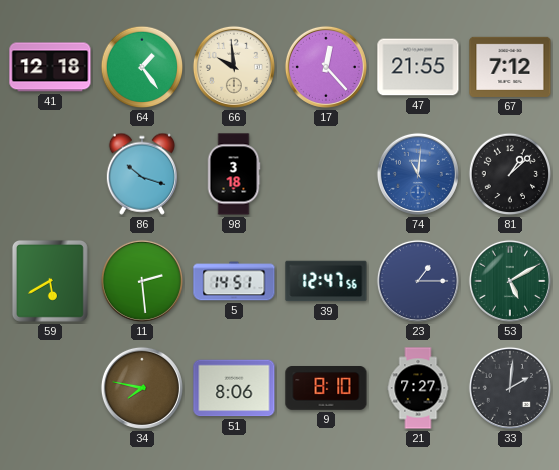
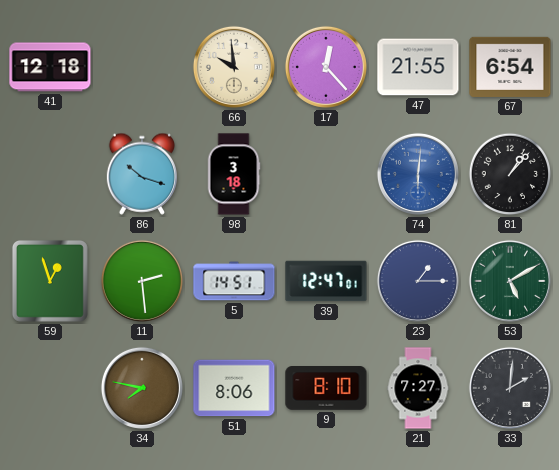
64: 1:24 -> none
67: 7:12 -> 6:54
74: 11:01 -> 6:01
81: 1:08 -> 1:07
59: 5:40 -> 12:57
39: 12:47:56 -> 12:47:01
